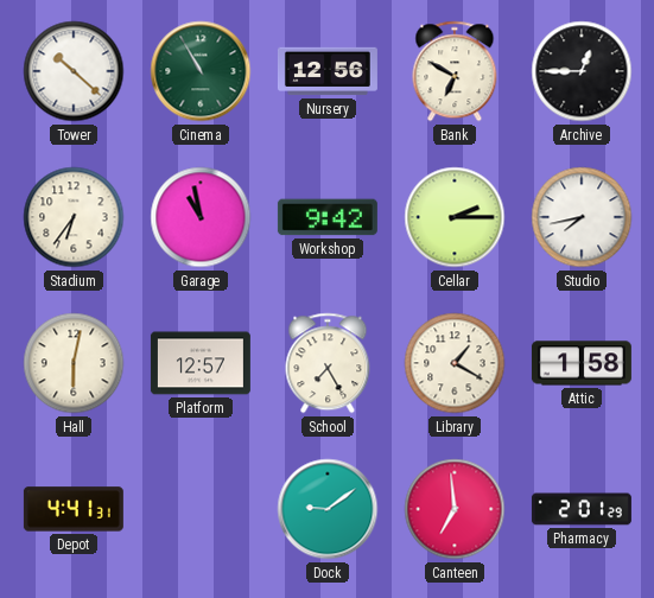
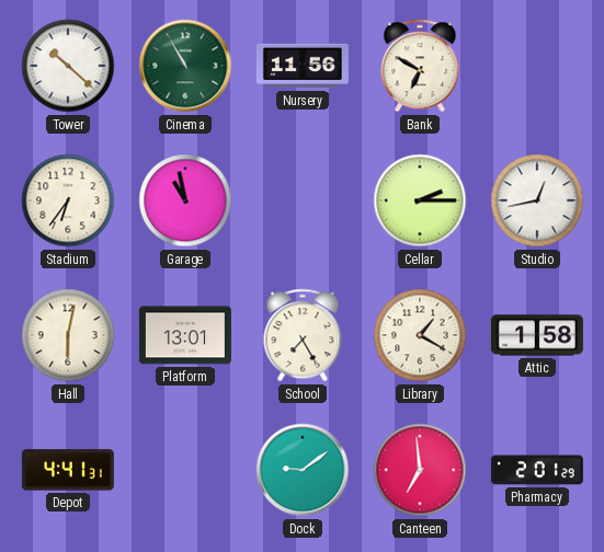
Nursery: 12:56 -> 11:56
Archive: 12:45 -> none
Workshop: 9:42 -> none
Studio: 7:43 -> 12:43
Platform: 12:57 -> 13:01
